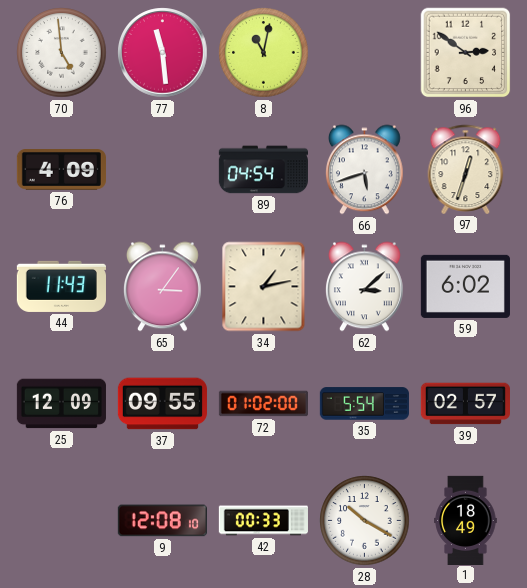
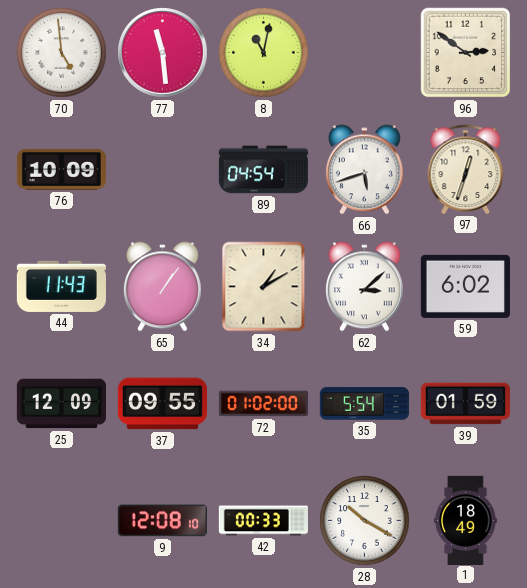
76: 4:09 -> 10:09
65: 3:06 -> 1:06
34: 1:13 -> 1:10
39: 02:57 -> 01:59
